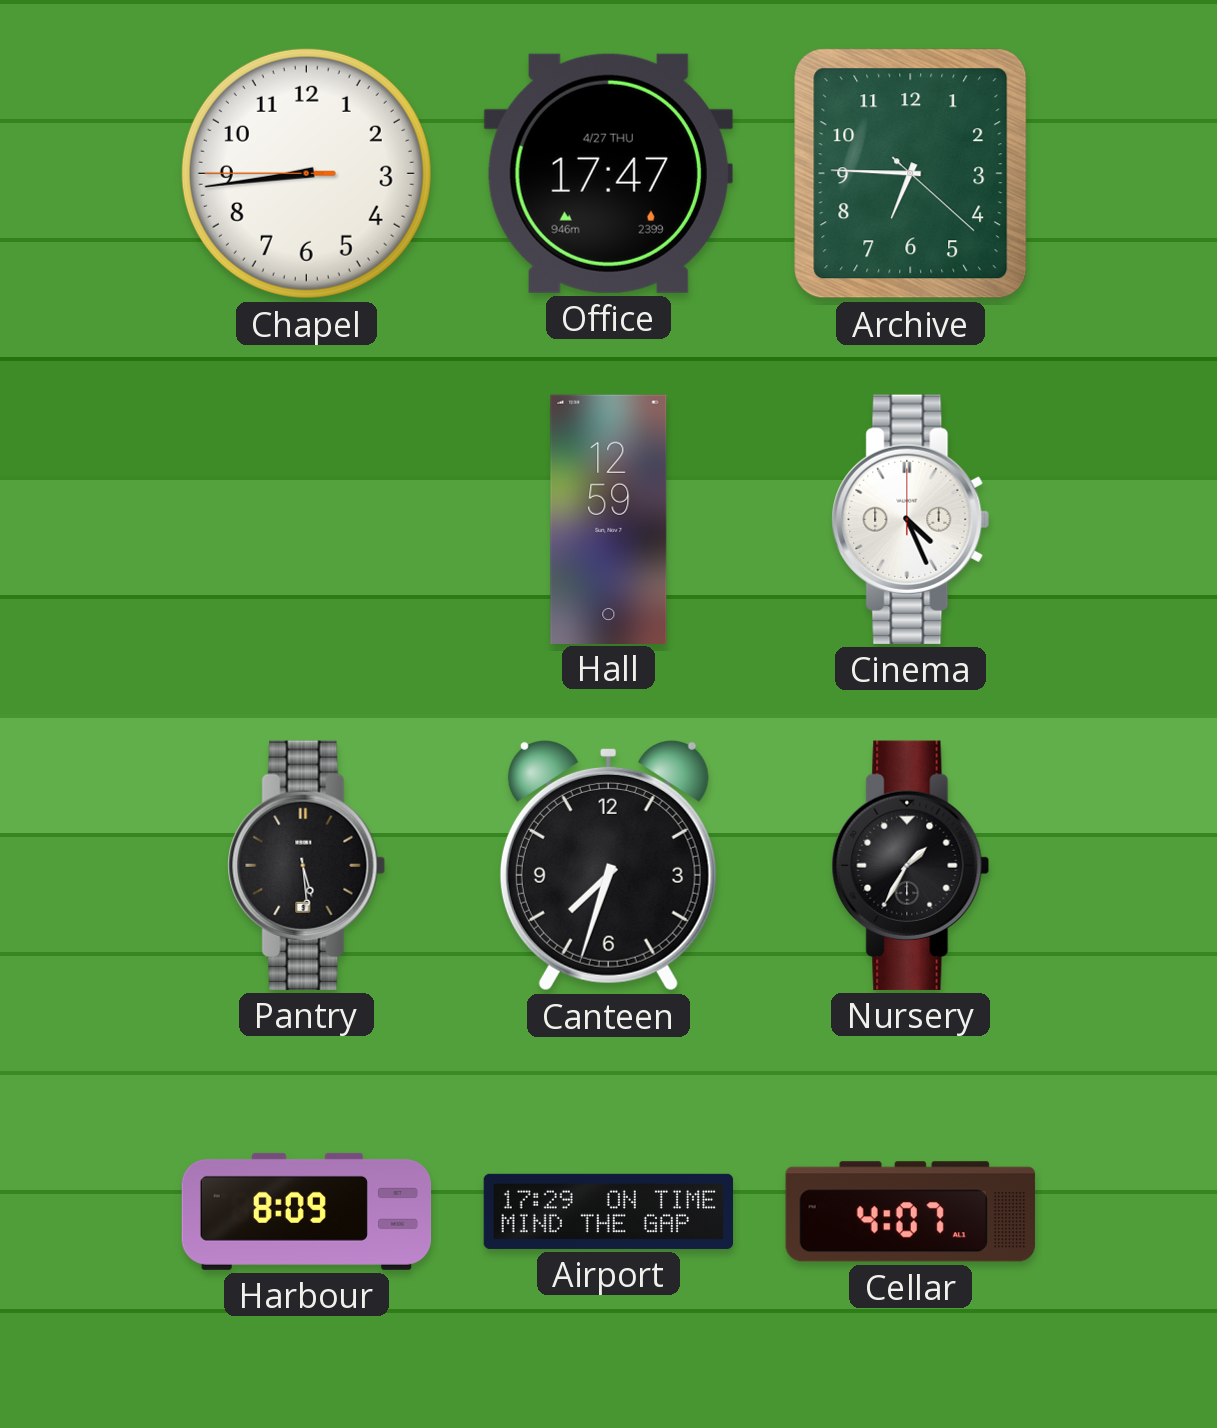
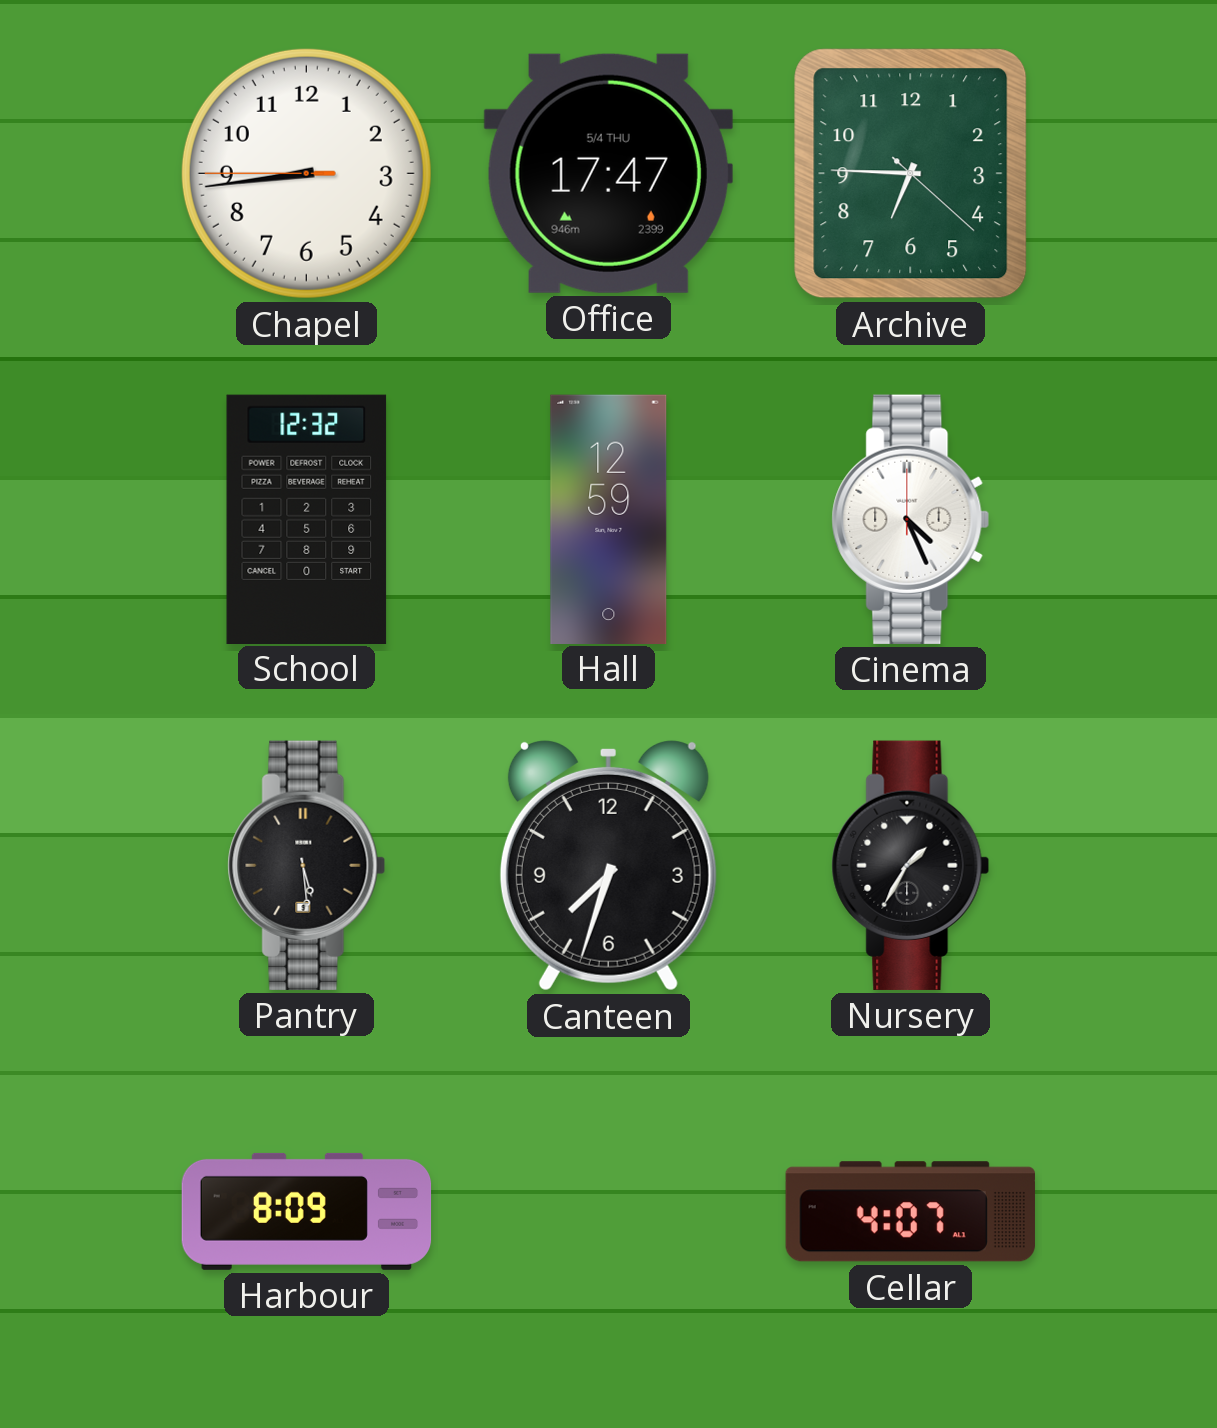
Office date: 4/27 THU -> 5/4 THU
School: none -> 12:32
Airport: 17:29 -> none
